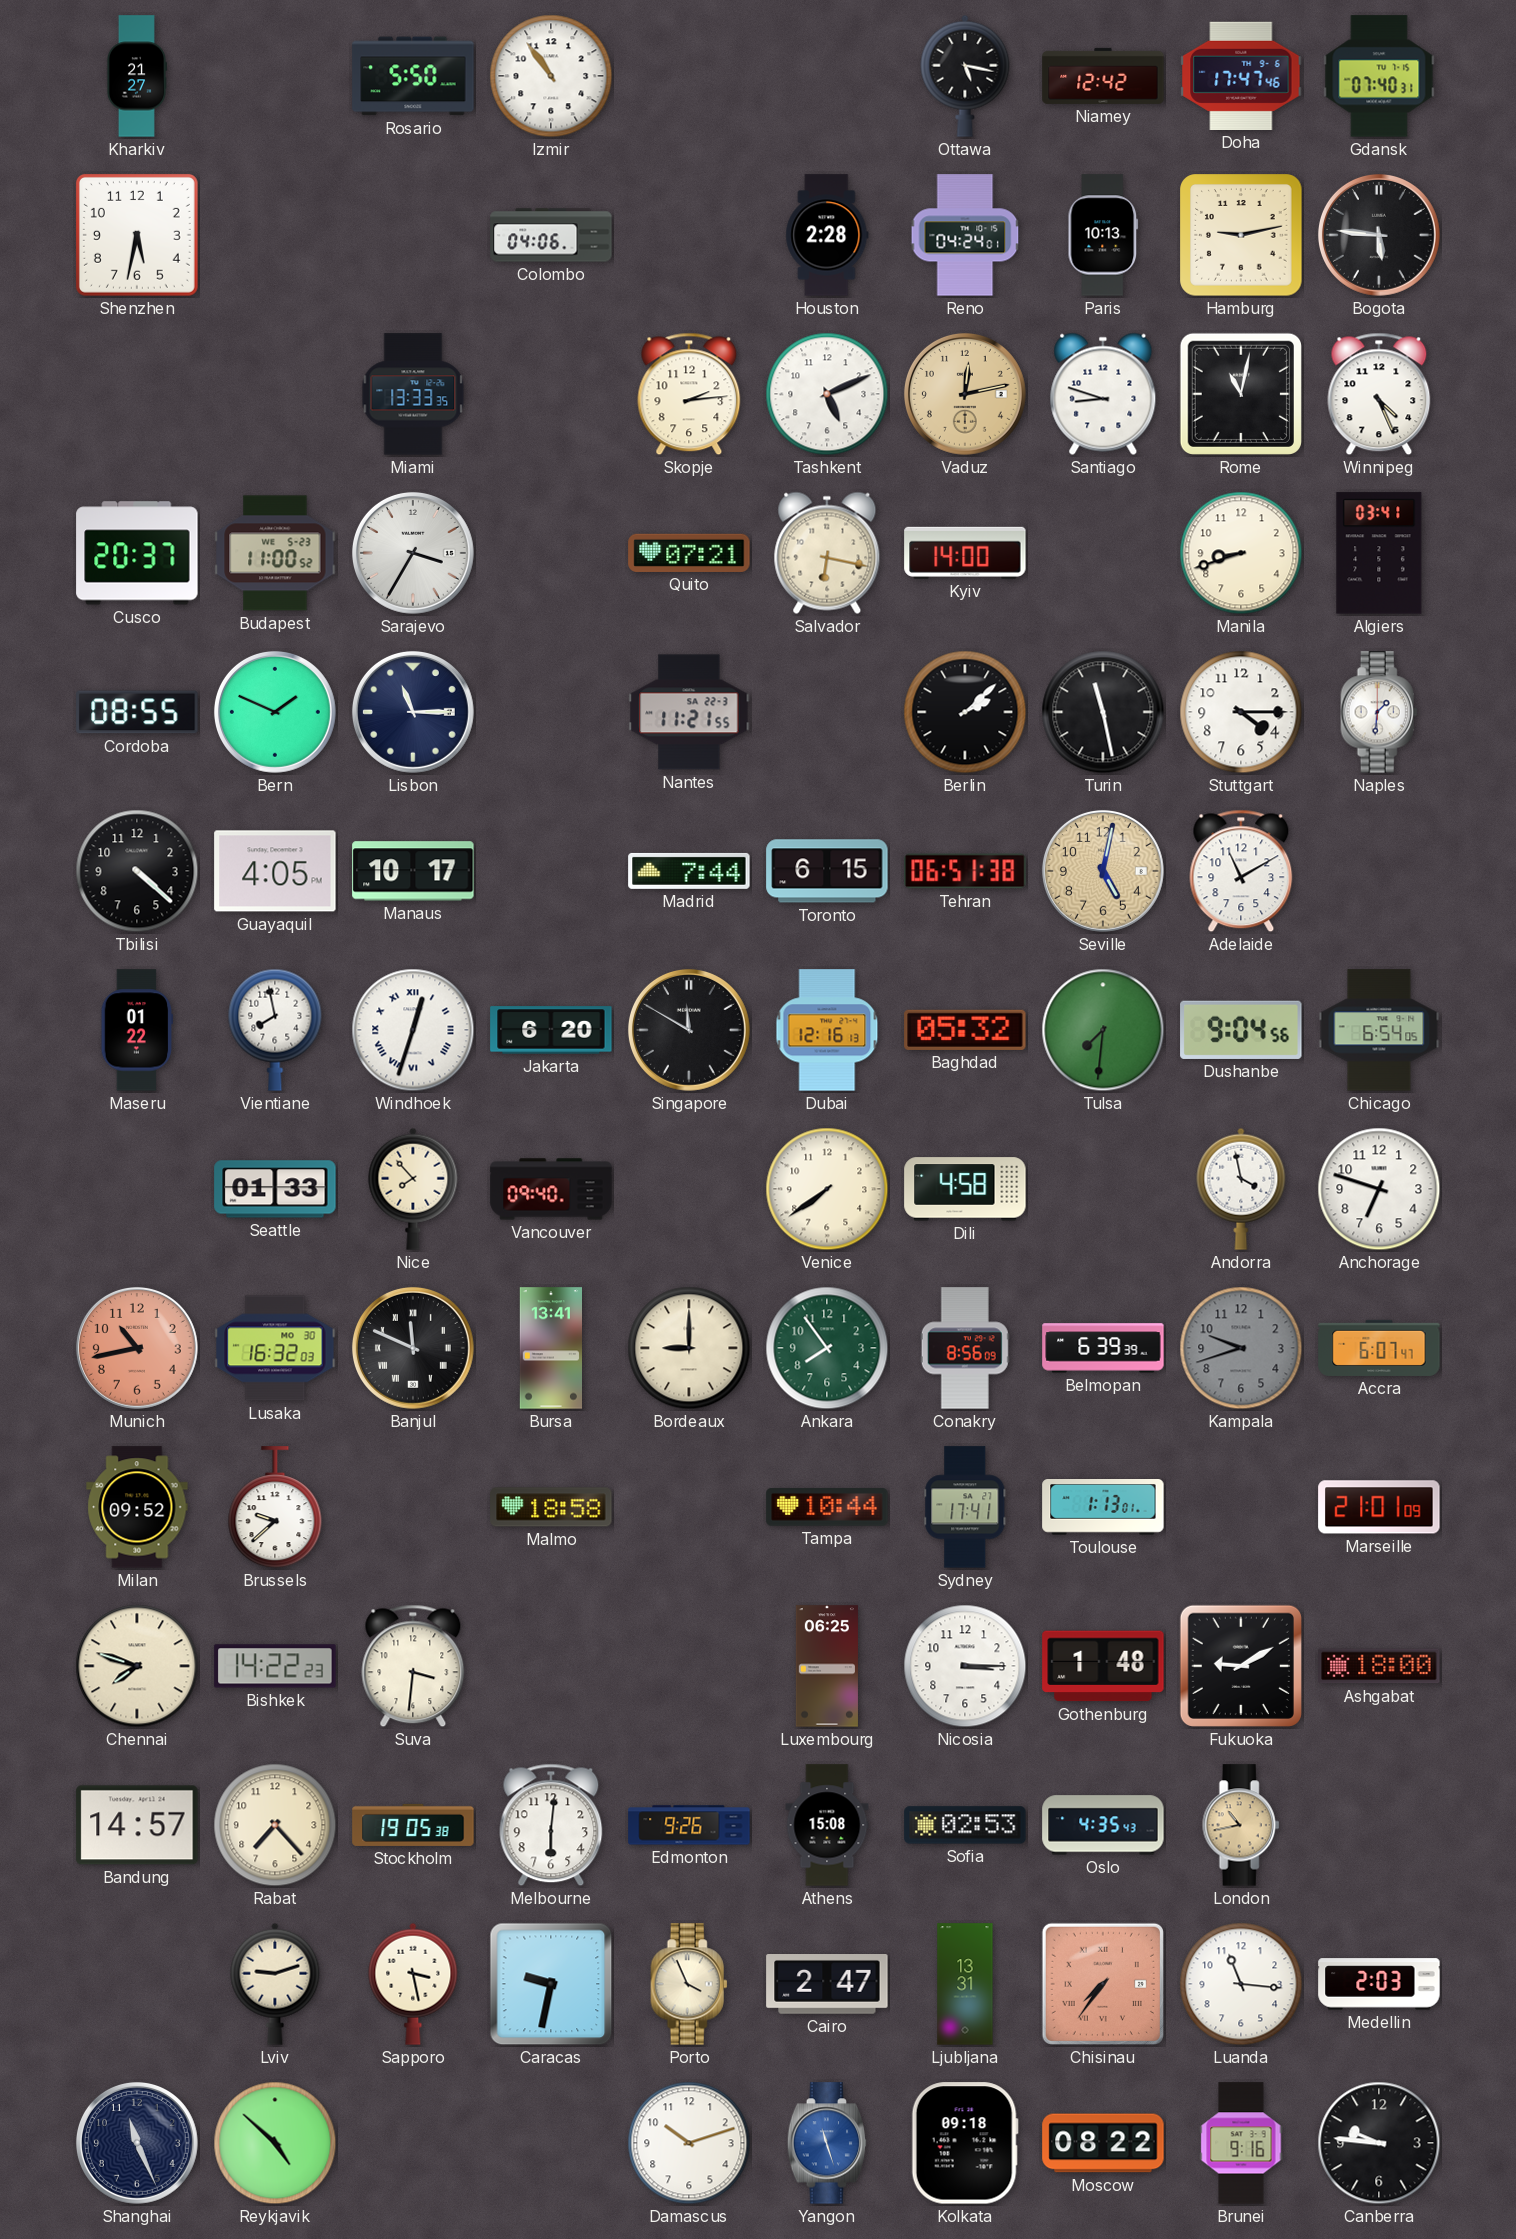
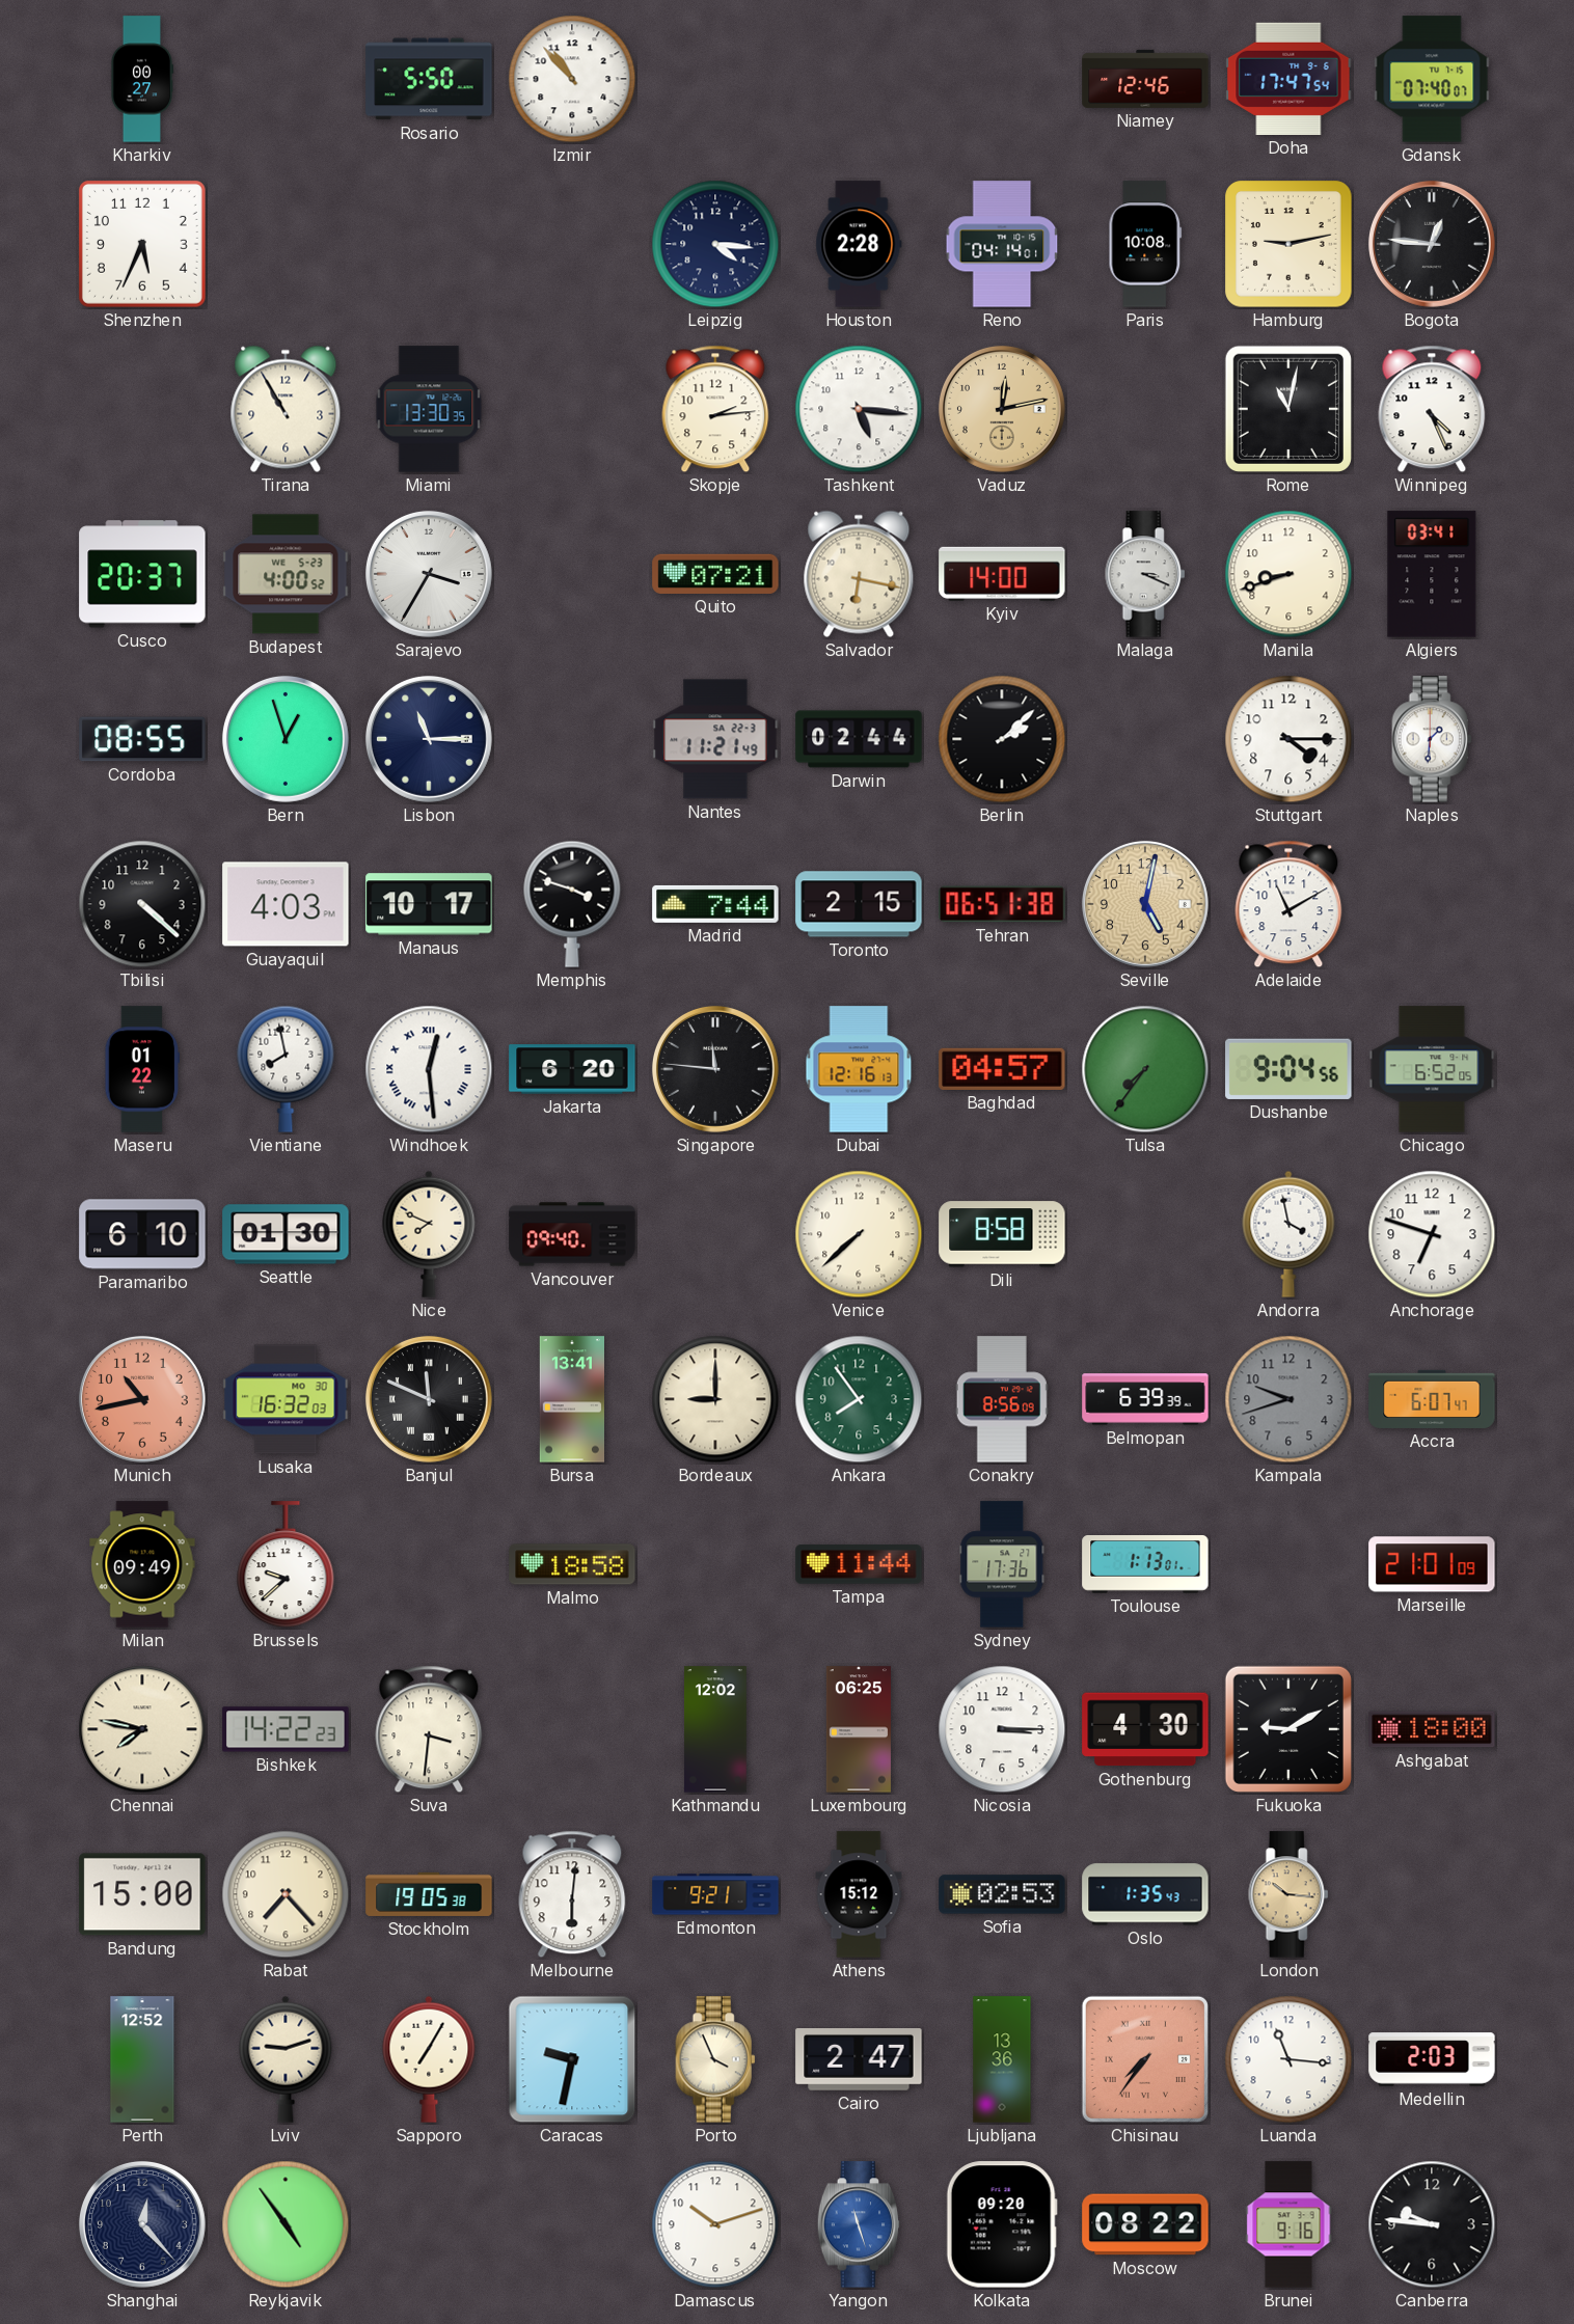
Kharkiv: 21:27 -> 00:27
Izmir: 10:54 -> 10:53
Ottawa: 5:17 -> none
Niamey: 12:42 -> 12:46
Doha: 17:47:46 -> 17:47:54
Gdansk: 07:40:31 -> 07:40:07
Shenzhen: 5:32 -> 5:34
Colombo: 04:06 -> none
Leipzig: none -> 4:16
Reno: 04:24 -> 04:14
Paris: 10:13 -> 10:08
Bogota: 5:46 -> 12:46
Tirana: none -> 10:55
Miami: 13:33 -> 13:30
Tashkent: 5:11 -> 5:16
Santiago: 8:48 -> none
Budapest: 11:00 -> 4:00
Malaga: none -> 3:19
Bern: 1:49 -> 12:57
Nantes: 11:21:55 -> 11:21:49
Darwin: none -> 02:44
Turin: 11:28 -> none
Guayaquil: 4:05 -> 4:03
Memphis: none -> 3:48
Toronto: 6:15 -> 2:15
Windhoek: 12:33 -> 12:29
Singapore: 11:50 -> 11:46
Baghdad: 05:32 -> 04:57
Tulsa: 7:31 -> 7:36
Chicago: 6:54 -> 6:52
Paramaribo: none -> 6:10
Seattle: 01:33 -> 01:30
Nice: 7:53 -> 7:49
Venice: 7:39 -> 7:38
Dili: 4:58 -> 8:58
Milan: 09:52 -> 09:49
Tampa: 10:44 -> 11:44
Sydney: 17:41 -> 17:36
Chennai: 7:48 -> 7:47
Kathmandu: none -> 12:02
Gothenburg: 1:48 -> 4:30
Bandung: 14:57 -> 15:00
Edmonton: 9:26 -> 9:21
Athens: 15:08 -> 15:12
Oslo: 4:35 -> 1:35
London: 10:43 -> 10:16
Perth: none -> 12:52
Sapporo: 3:28 -> 7:05
Ljubljana: 13:31 -> 13:36
Shanghai: 11:26 -> 12:23
Reykjavik: 4:52 -> 4:54
Kolkata: 09:18 -> 09:20
